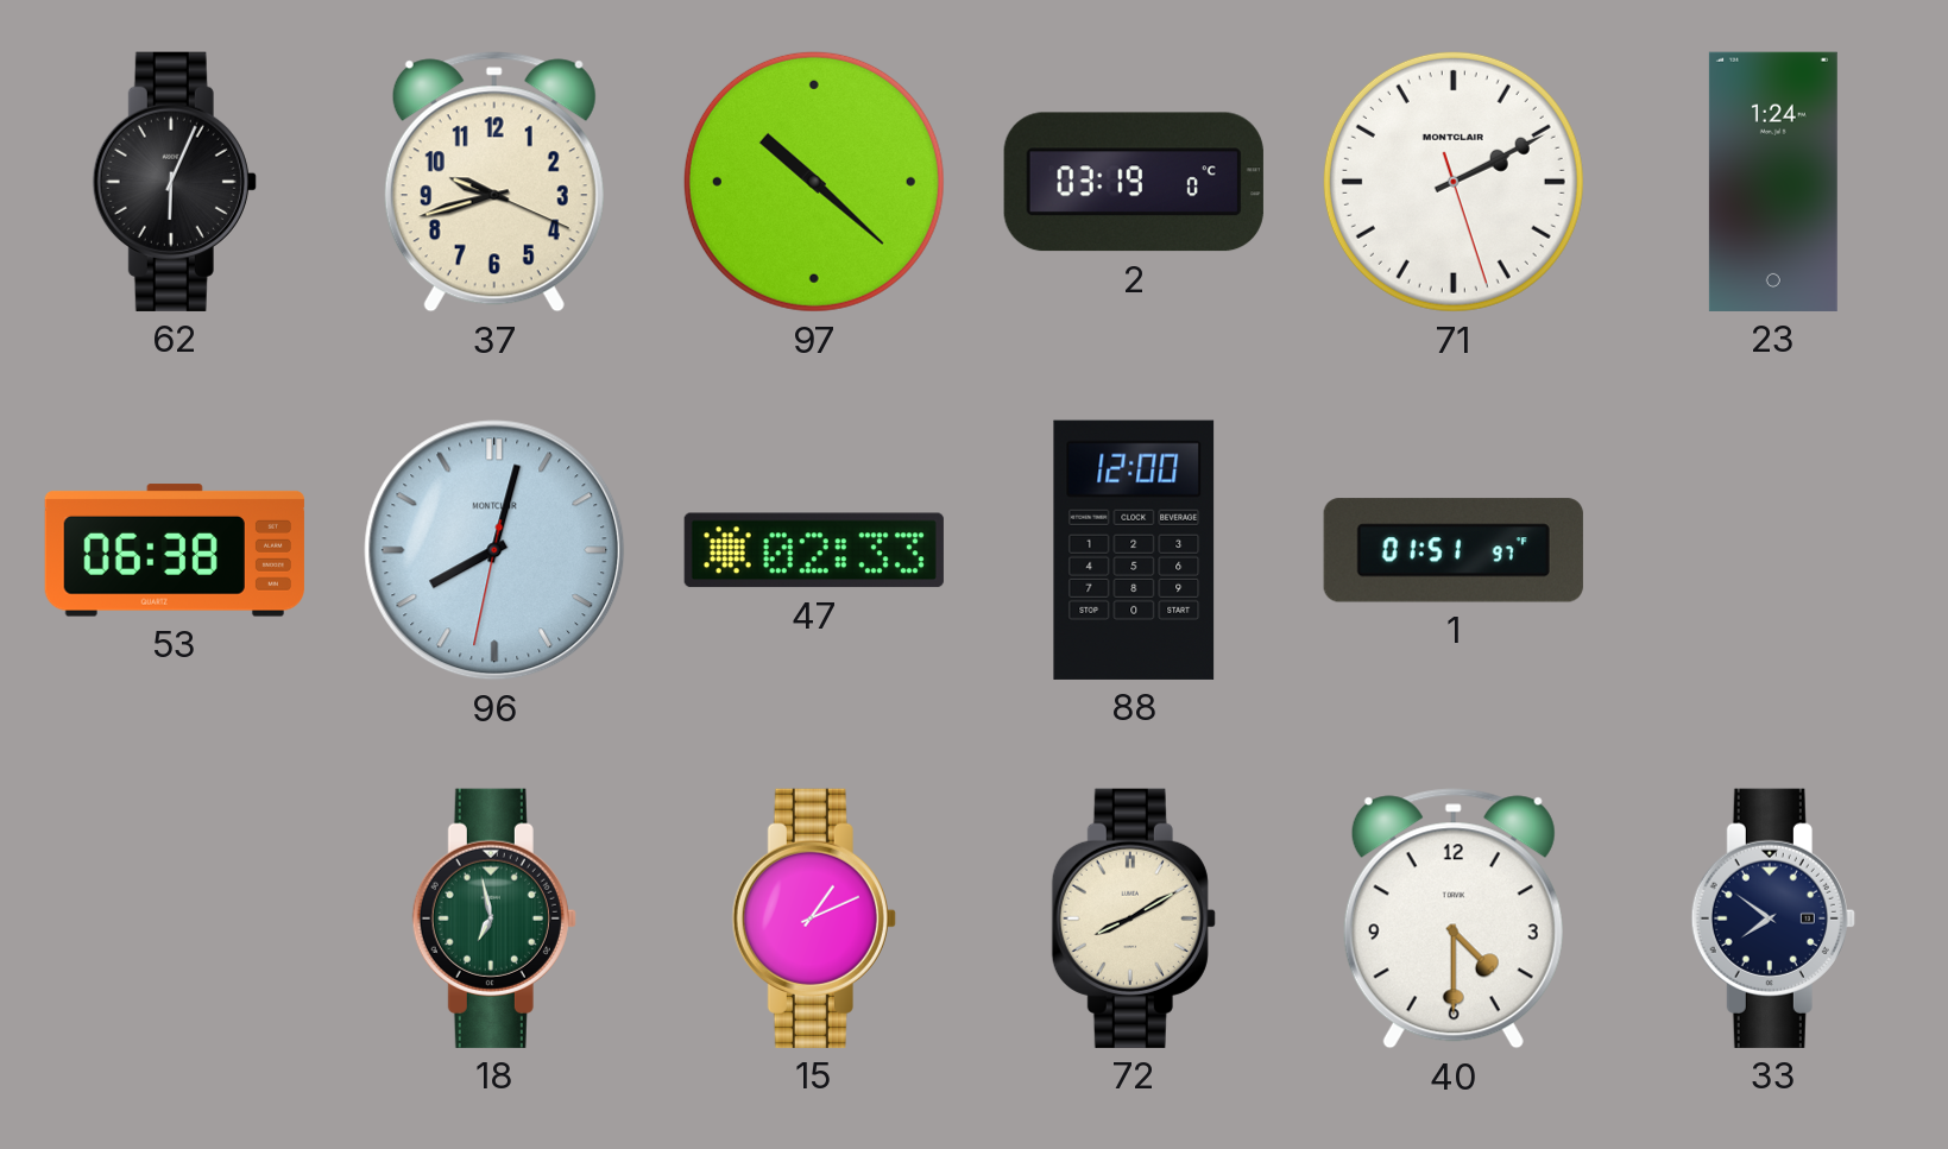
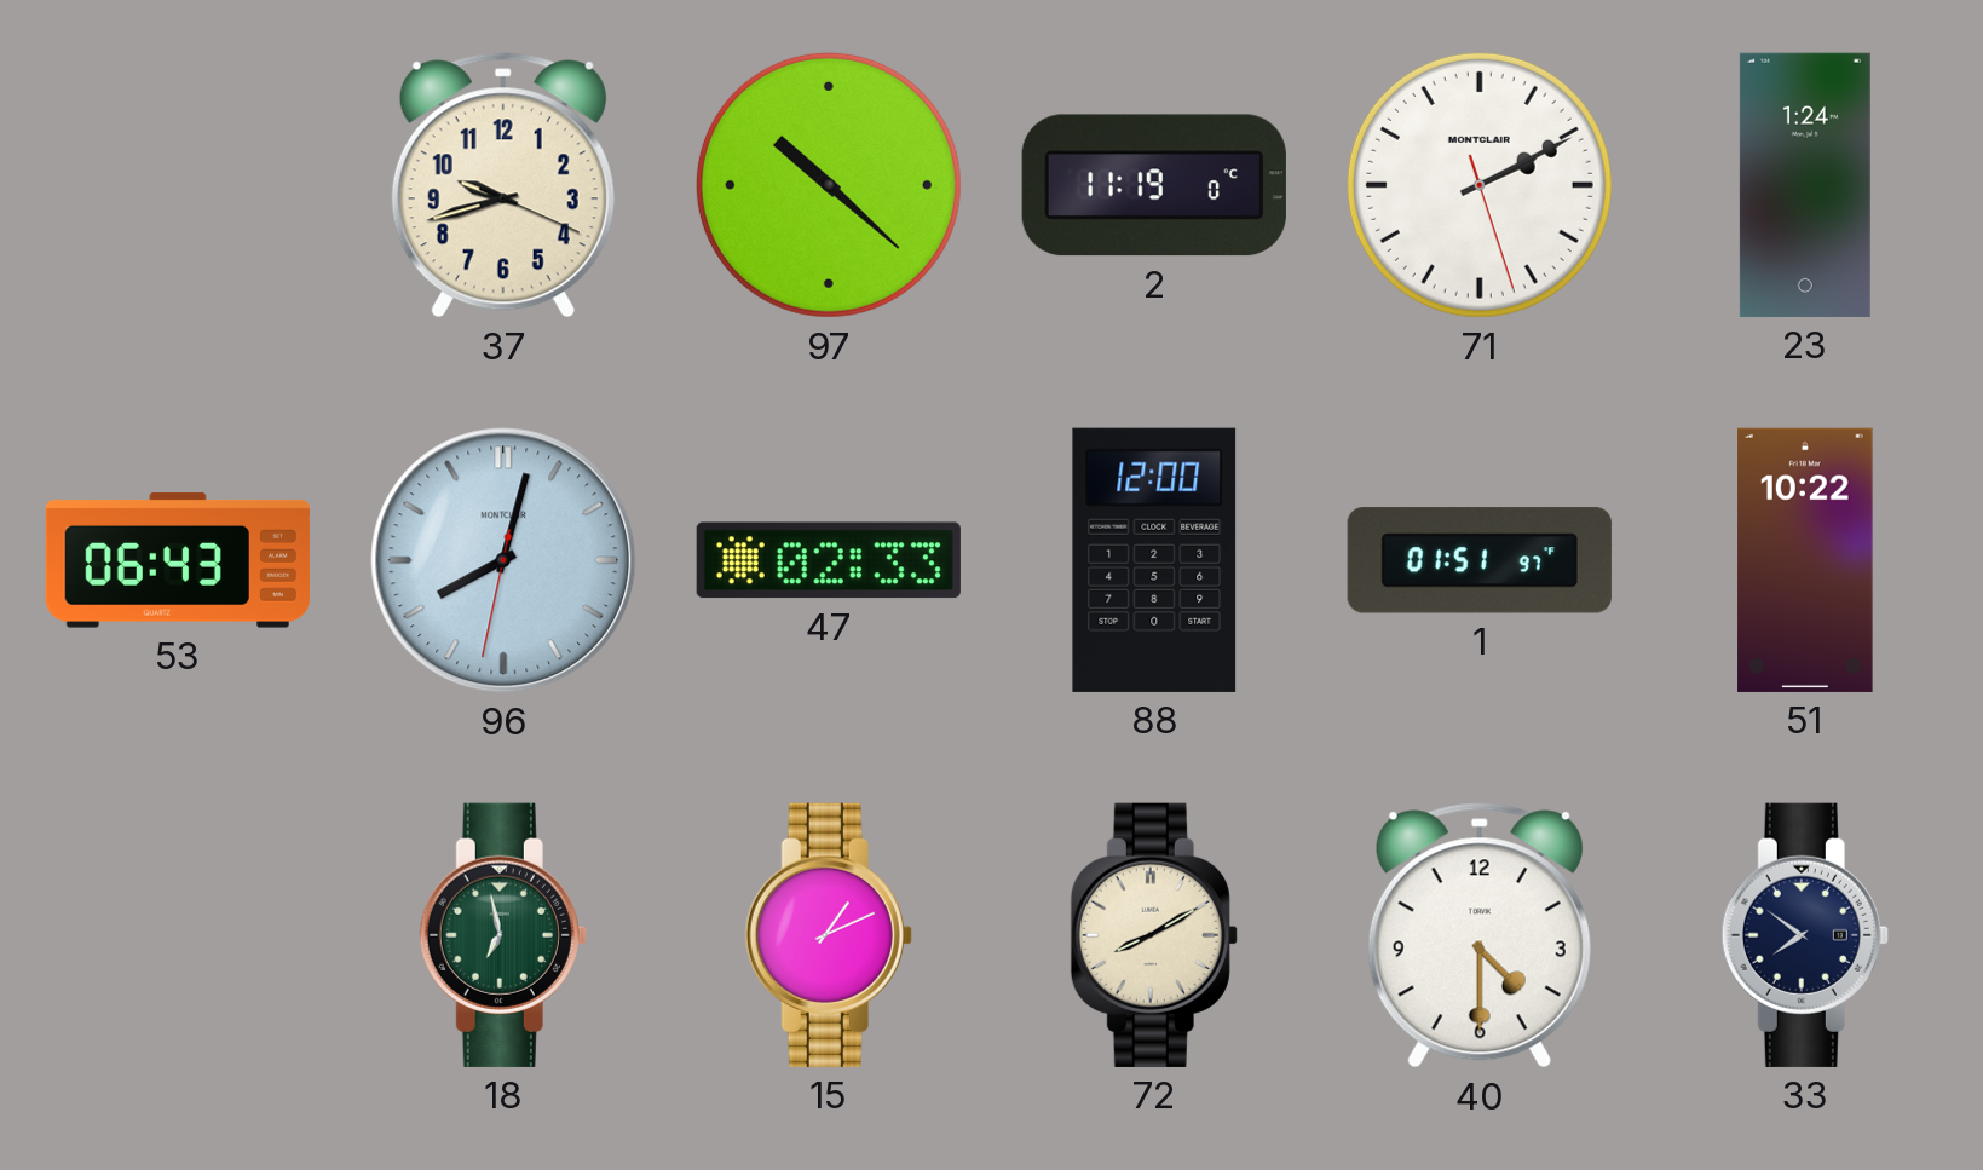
62: 6:04 -> none
2: 03:19 -> 11:19
53: 06:38 -> 06:43
51: none -> 10:22
